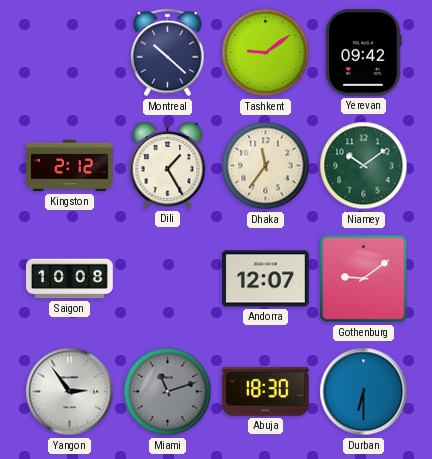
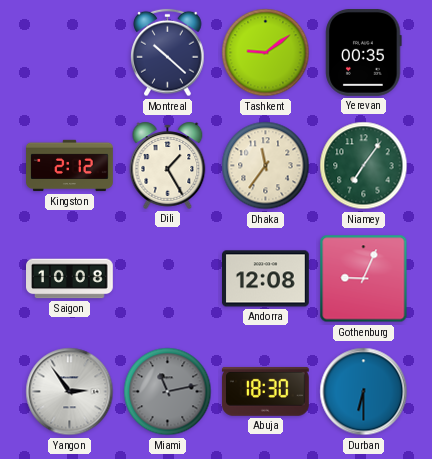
Yerevan: 09:42 -> 00:35
Niamey: 10:09 -> 7:06
Andorra: 12:07 -> 12:08
Gothenburg: 9:09 -> 9:04
Miami: 11:12 -> 11:13
